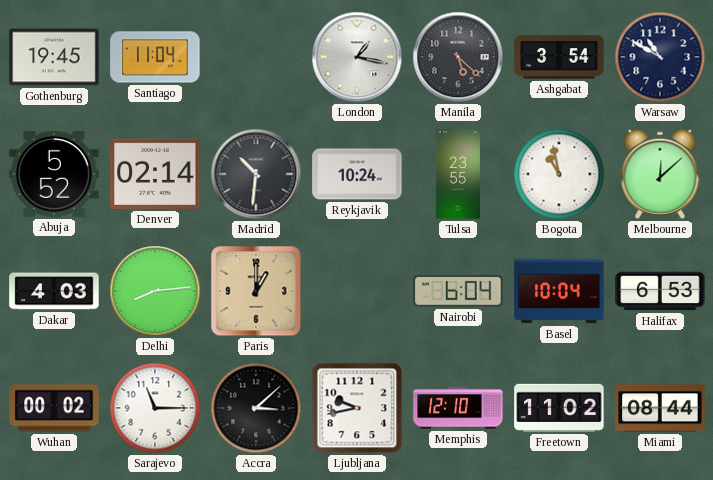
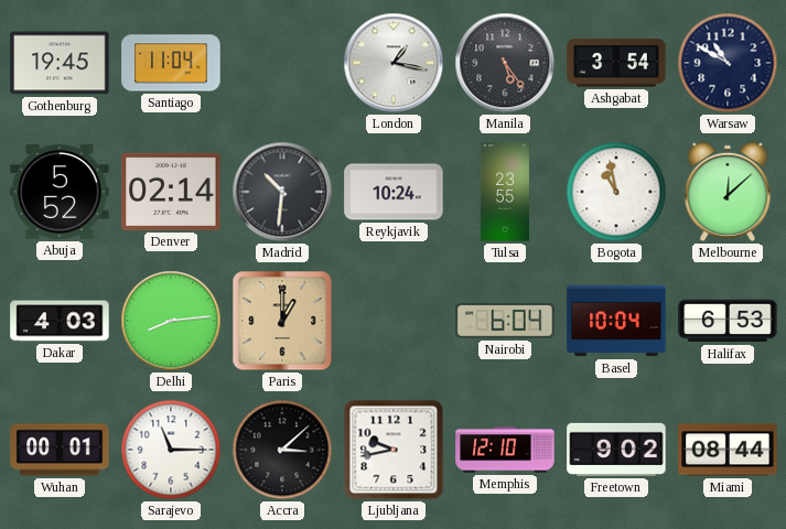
Manila: 5:22 -> 5:24
Wuhan: 00:02 -> 00:01
Freetown: 11:02 -> 9:02
